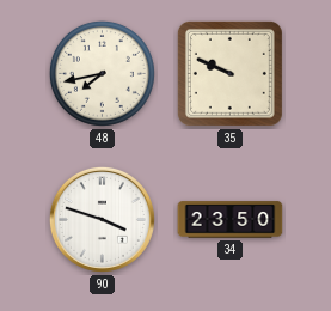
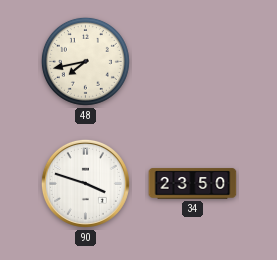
35: 9:49 -> none
